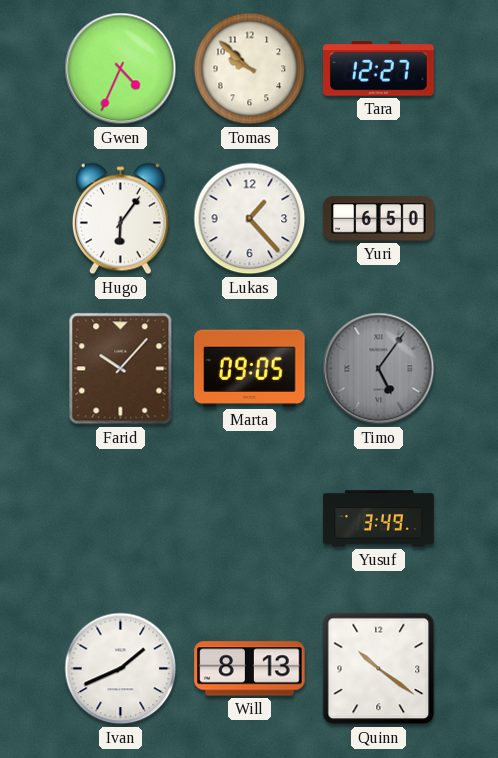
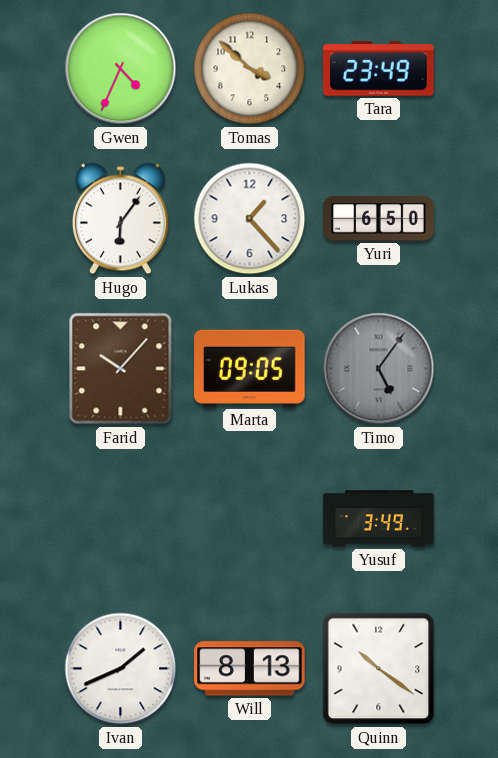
Tomas: 9:52 -> 3:52
Tara: 12:27 -> 23:49
